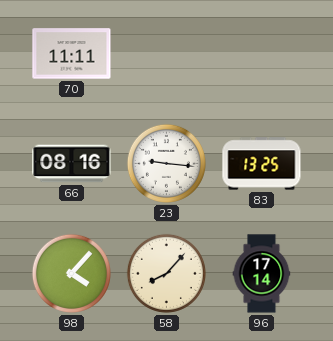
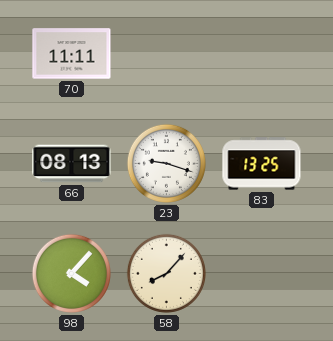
66: 08:16 -> 08:13
23: 9:16 -> 9:18
96: 17:14 -> none
